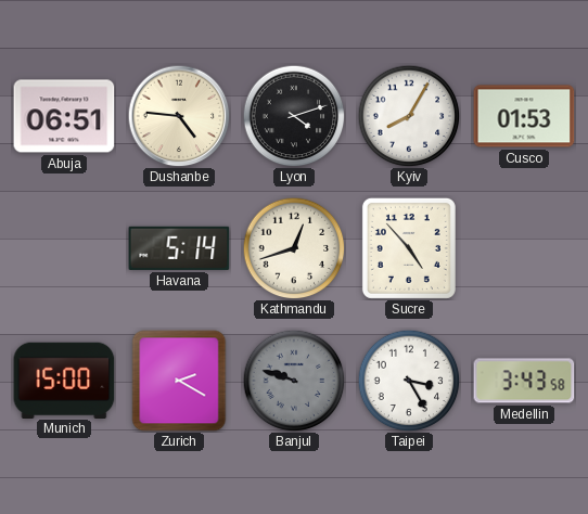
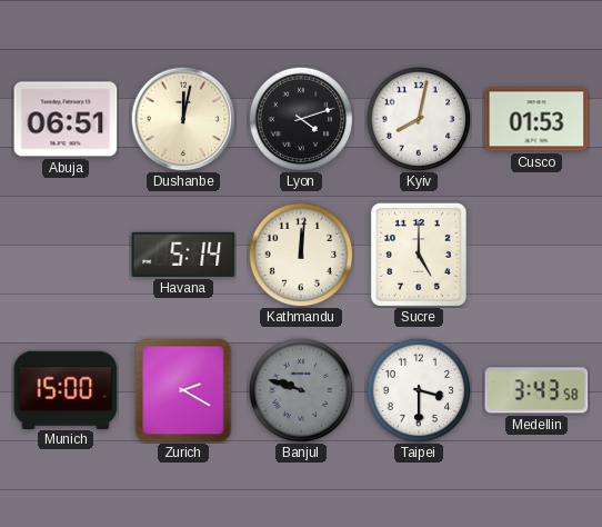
Dushanbe: 4:46 -> 12:02
Kyiv: 8:05 -> 8:02
Kathmandu: 12:42 -> 12:01
Sucre: 4:53 -> 5:00
Taipei: 3:25 -> 3:30
